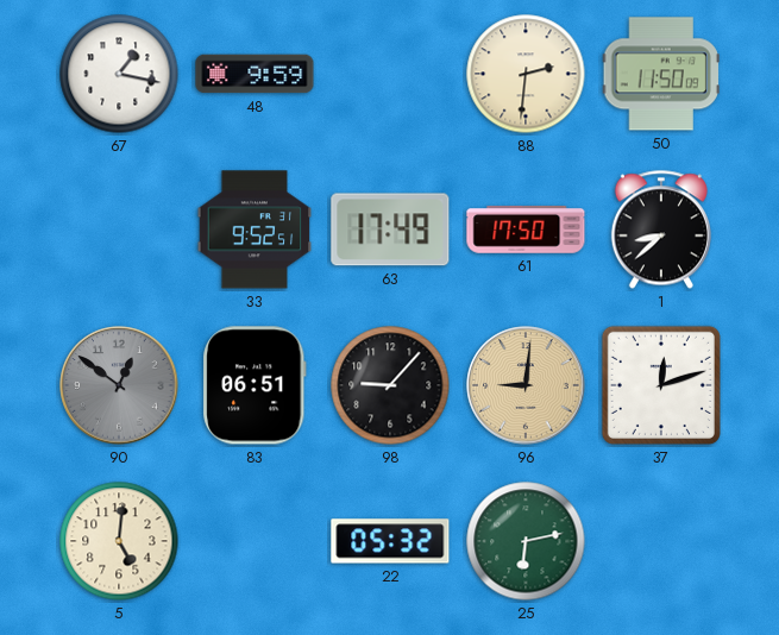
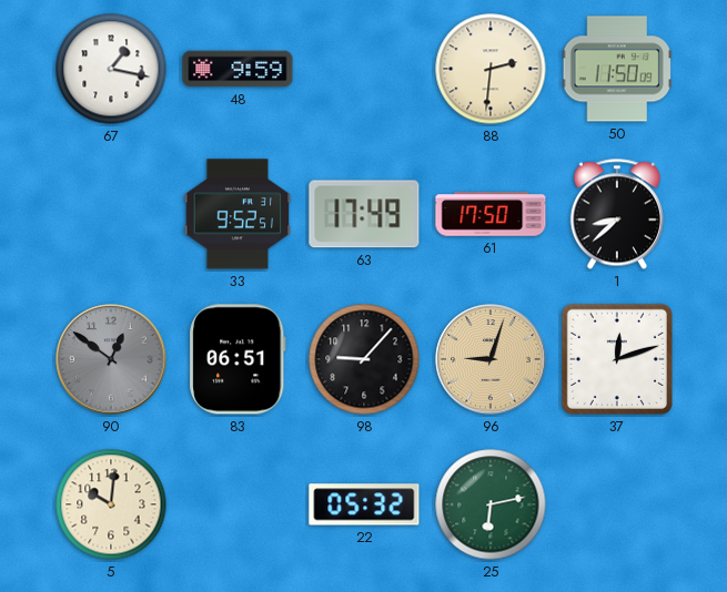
96: 9:01 -> 9:03
5: 5:01 -> 10:01
